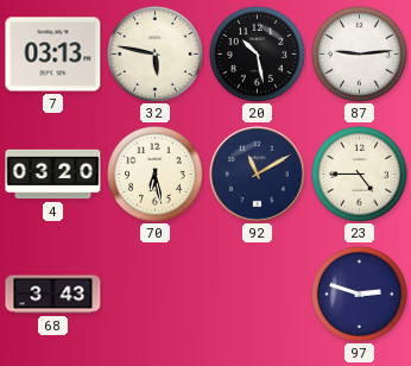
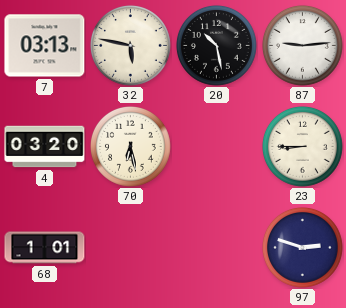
92: 11:10 -> none
23: 4:45 -> 8:45
68: 3:43 -> 1:01
